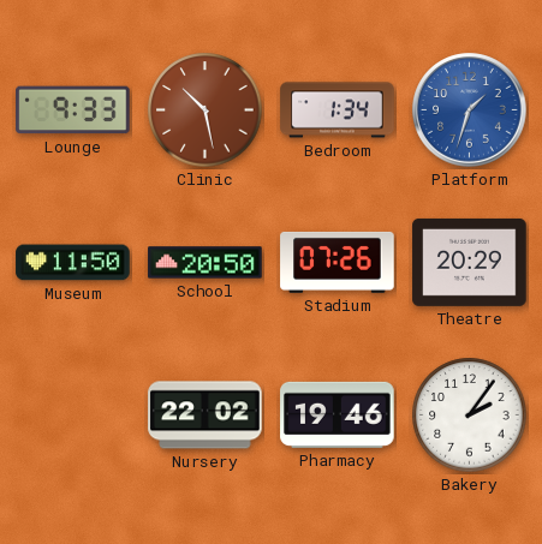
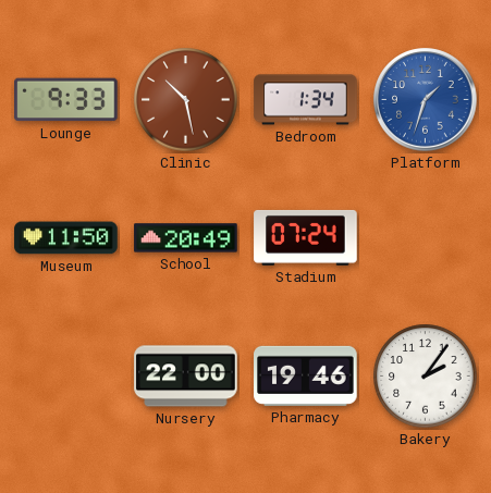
School: 20:50 -> 20:49
Stadium: 07:26 -> 07:24
Theatre: 20:29 -> none
Nursery: 22:02 -> 22:00
